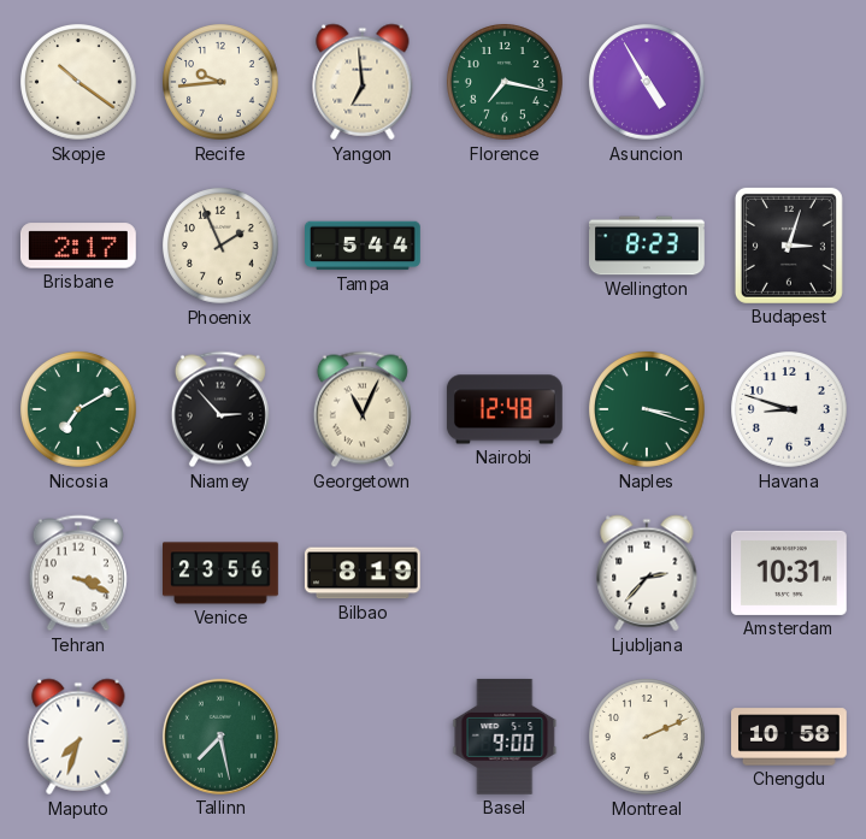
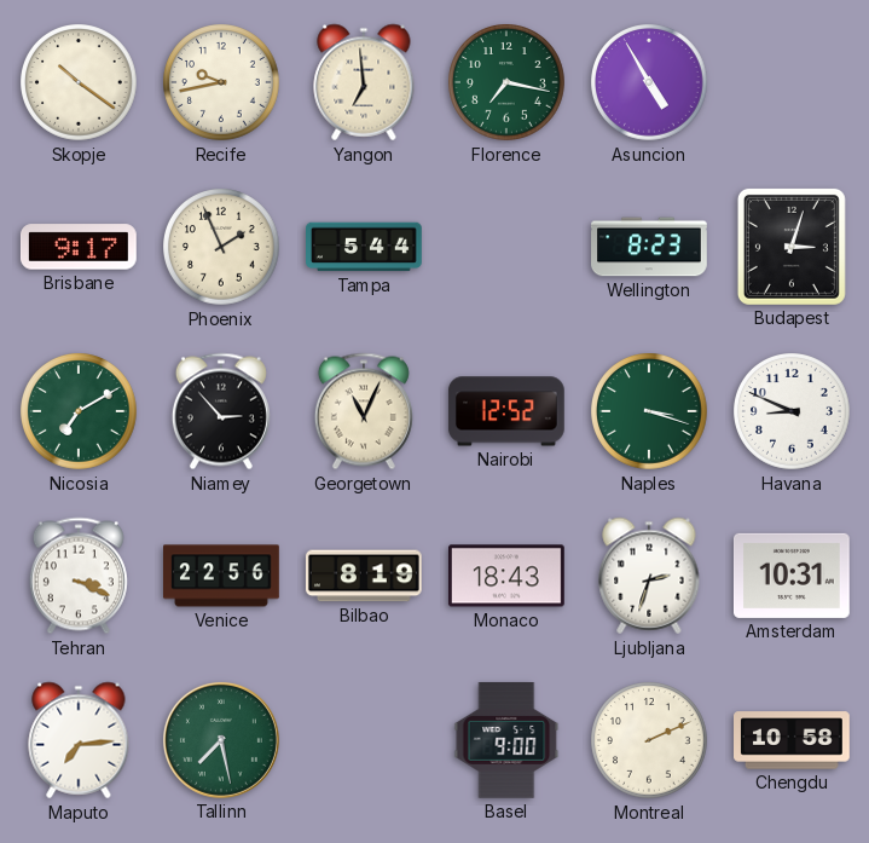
Recife: 9:44 -> 9:43
Brisbane: 2:17 -> 9:17
Nairobi: 12:48 -> 12:52
Havana: 8:48 -> 8:49
Venice: 23:56 -> 22:56
Monaco: none -> 18:43
Ljubljana: 2:37 -> 2:33
Maputo: 7:33 -> 7:14
